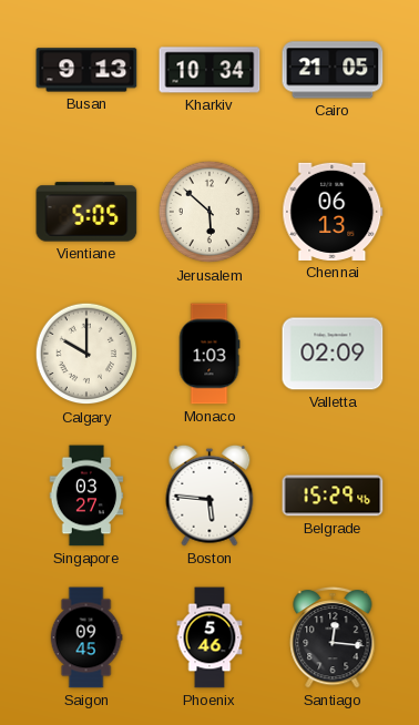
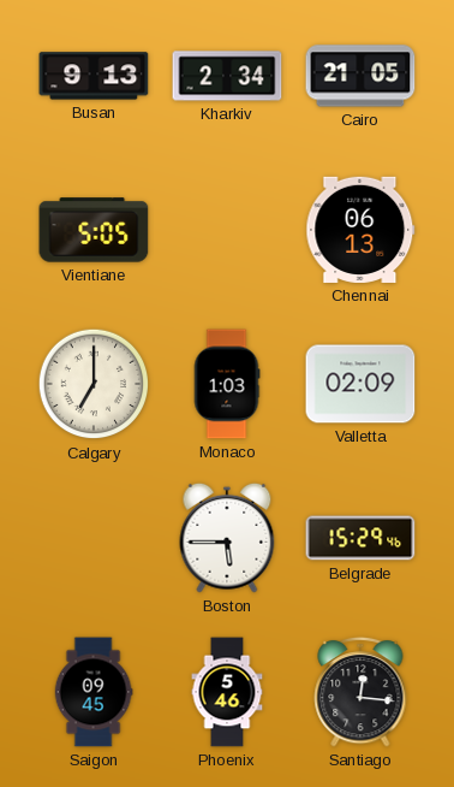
Kharkiv: 10:34 -> 2:34
Jerusalem: 5:52 -> none
Calgary: 10:00 -> 7:00
Singapore: 03:27 -> none
Boston: 5:46 -> 5:45
